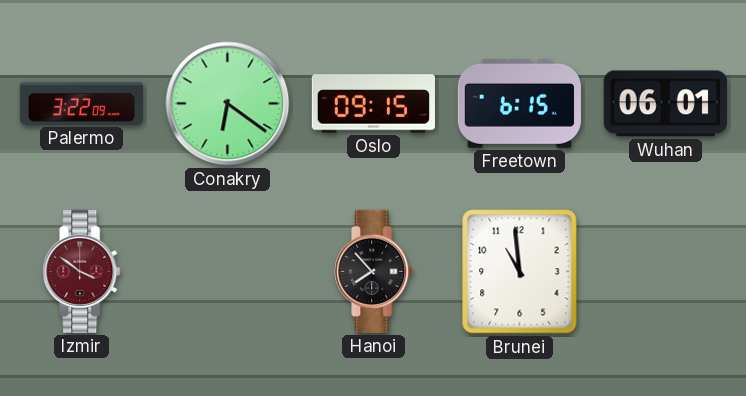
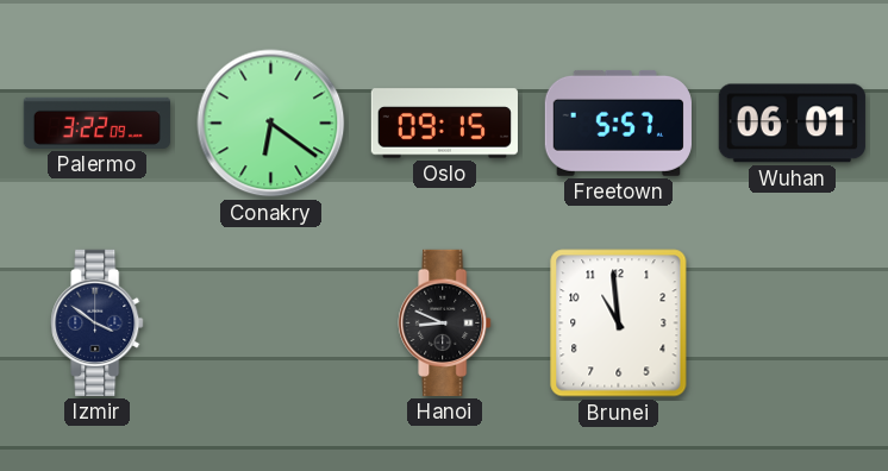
Freetown: 6:15 -> 5:57
Izmir dial: burgundy -> navy
Hanoi: 7:53 -> 8:49
